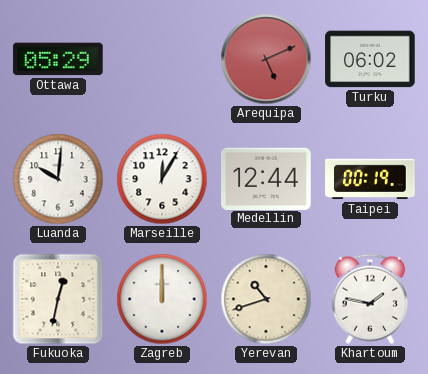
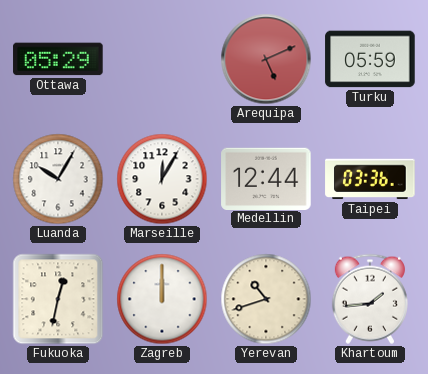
Turku: 06:02 -> 05:59
Luanda: 10:01 -> 10:05
Taipei: 00:19 -> 03:36
Khartoum: 1:47 -> 1:44
